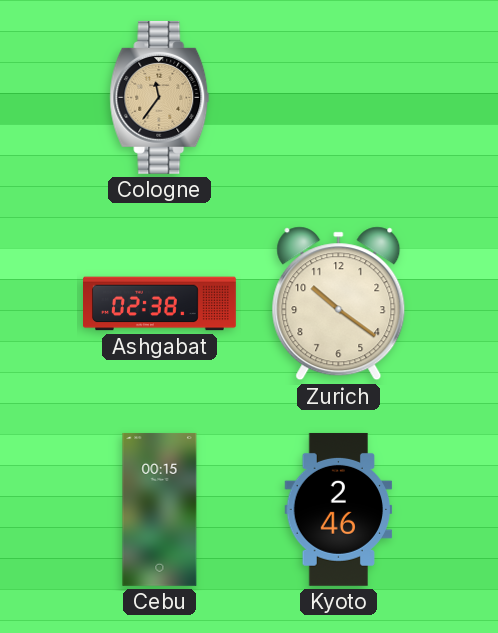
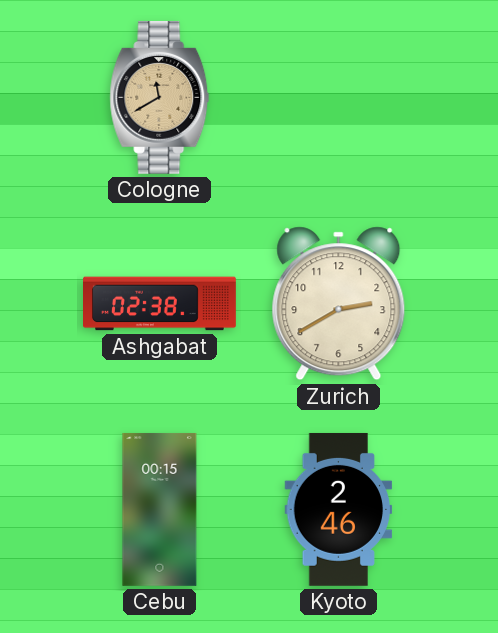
Cologne: 11:36 -> 11:40
Zurich: 10:21 -> 2:40
